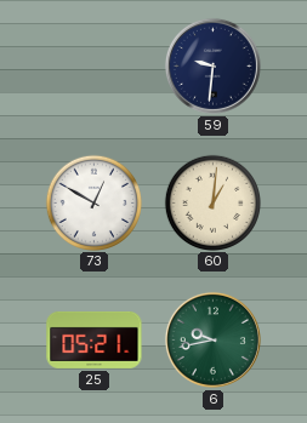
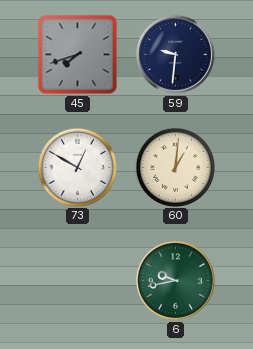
45: none -> 7:42
25: 05:21 -> none
